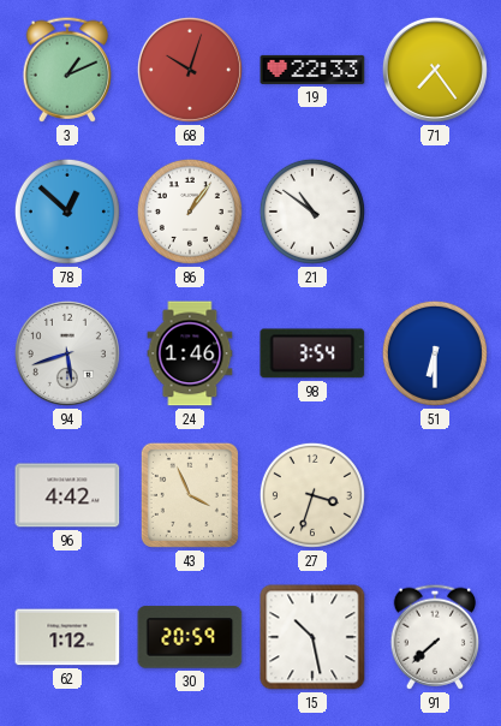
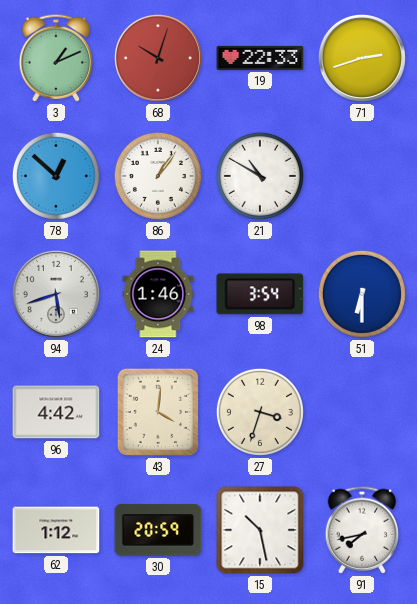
71: 7:24 -> 2:42
21: 10:51 -> 10:50
43: 3:56 -> 4:01
91: 7:38 -> 7:43
